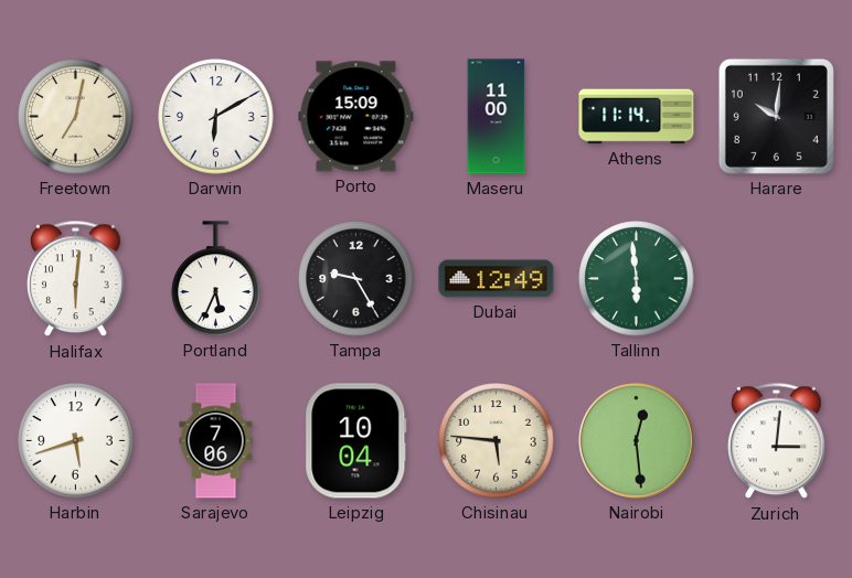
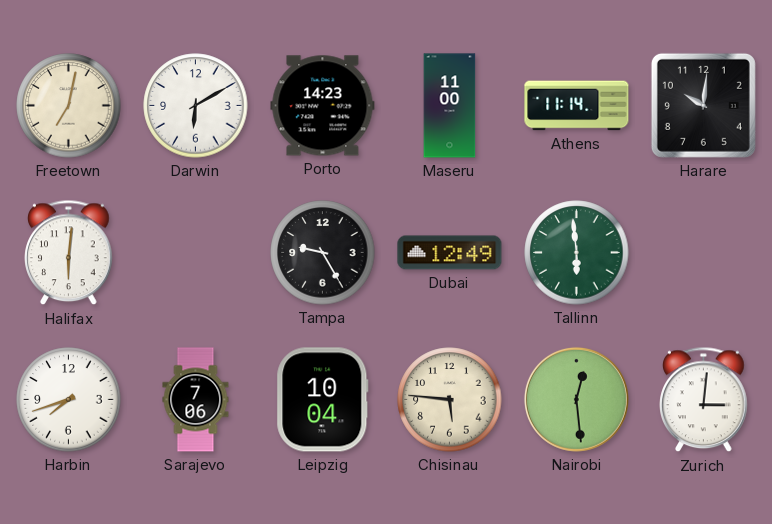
Porto: 15:09 -> 14:23
Portland: 5:34 -> none
Harbin: 5:42 -> 7:42
